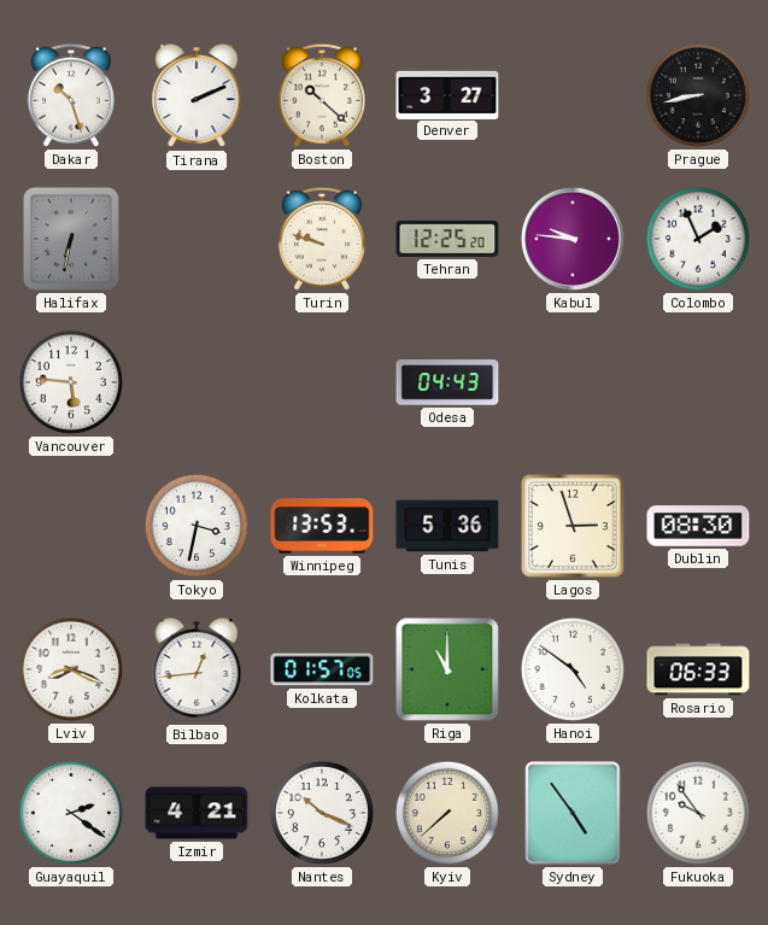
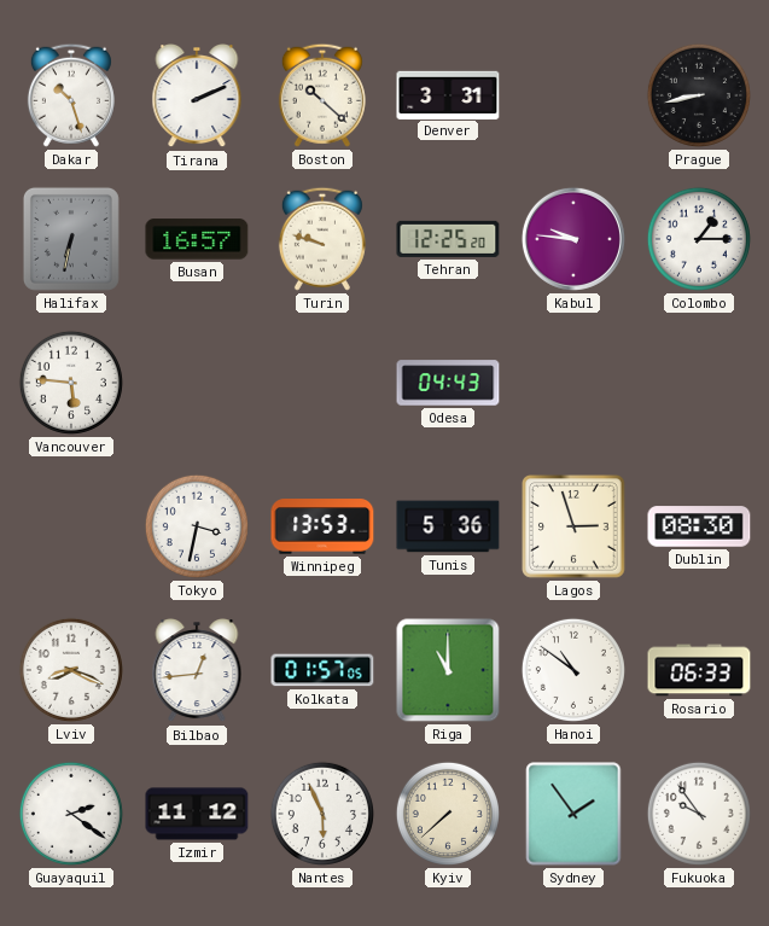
Denver: 3:27 -> 3:31
Busan: none -> 16:57
Colombo: 1:56 -> 1:15
Hanoi: 4:51 -> 10:51
Izmir: 4:21 -> 11:12
Nantes: 10:19 -> 5:56
Sydney: 4:54 -> 1:54
